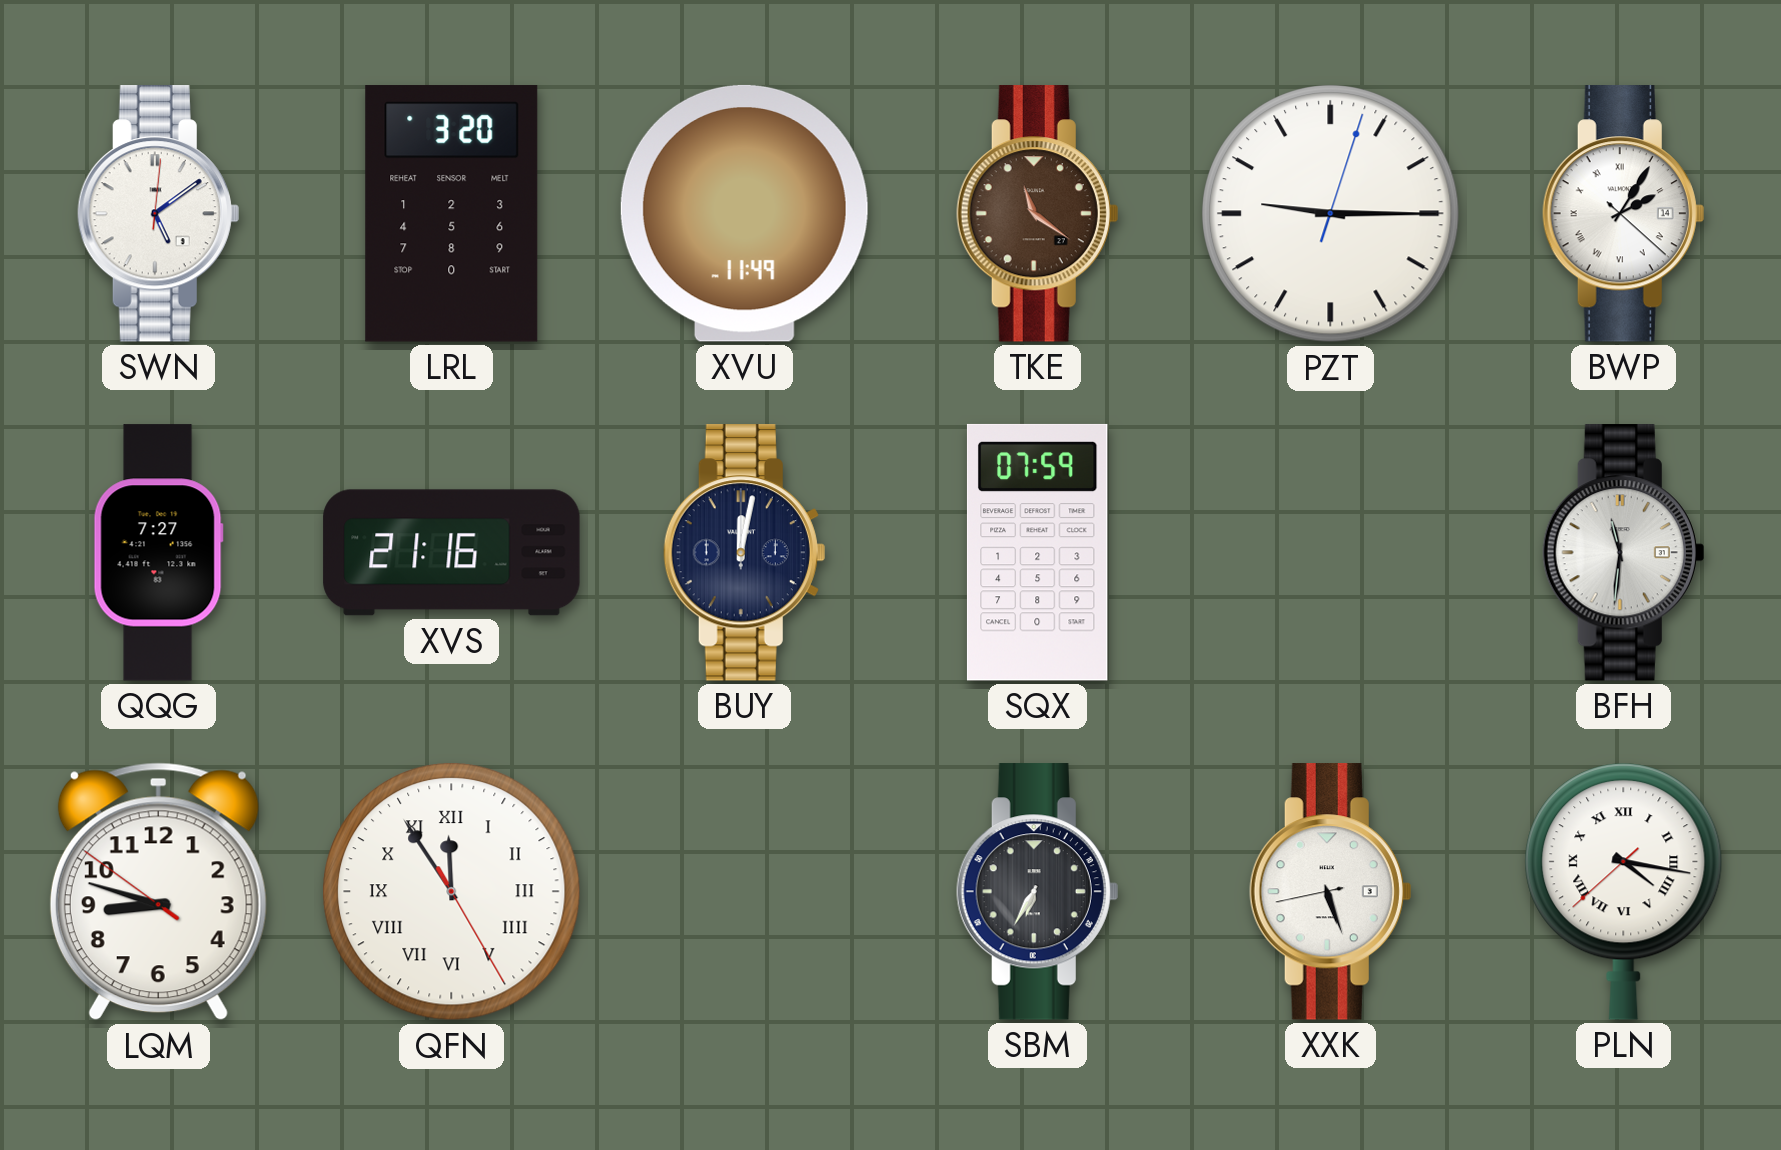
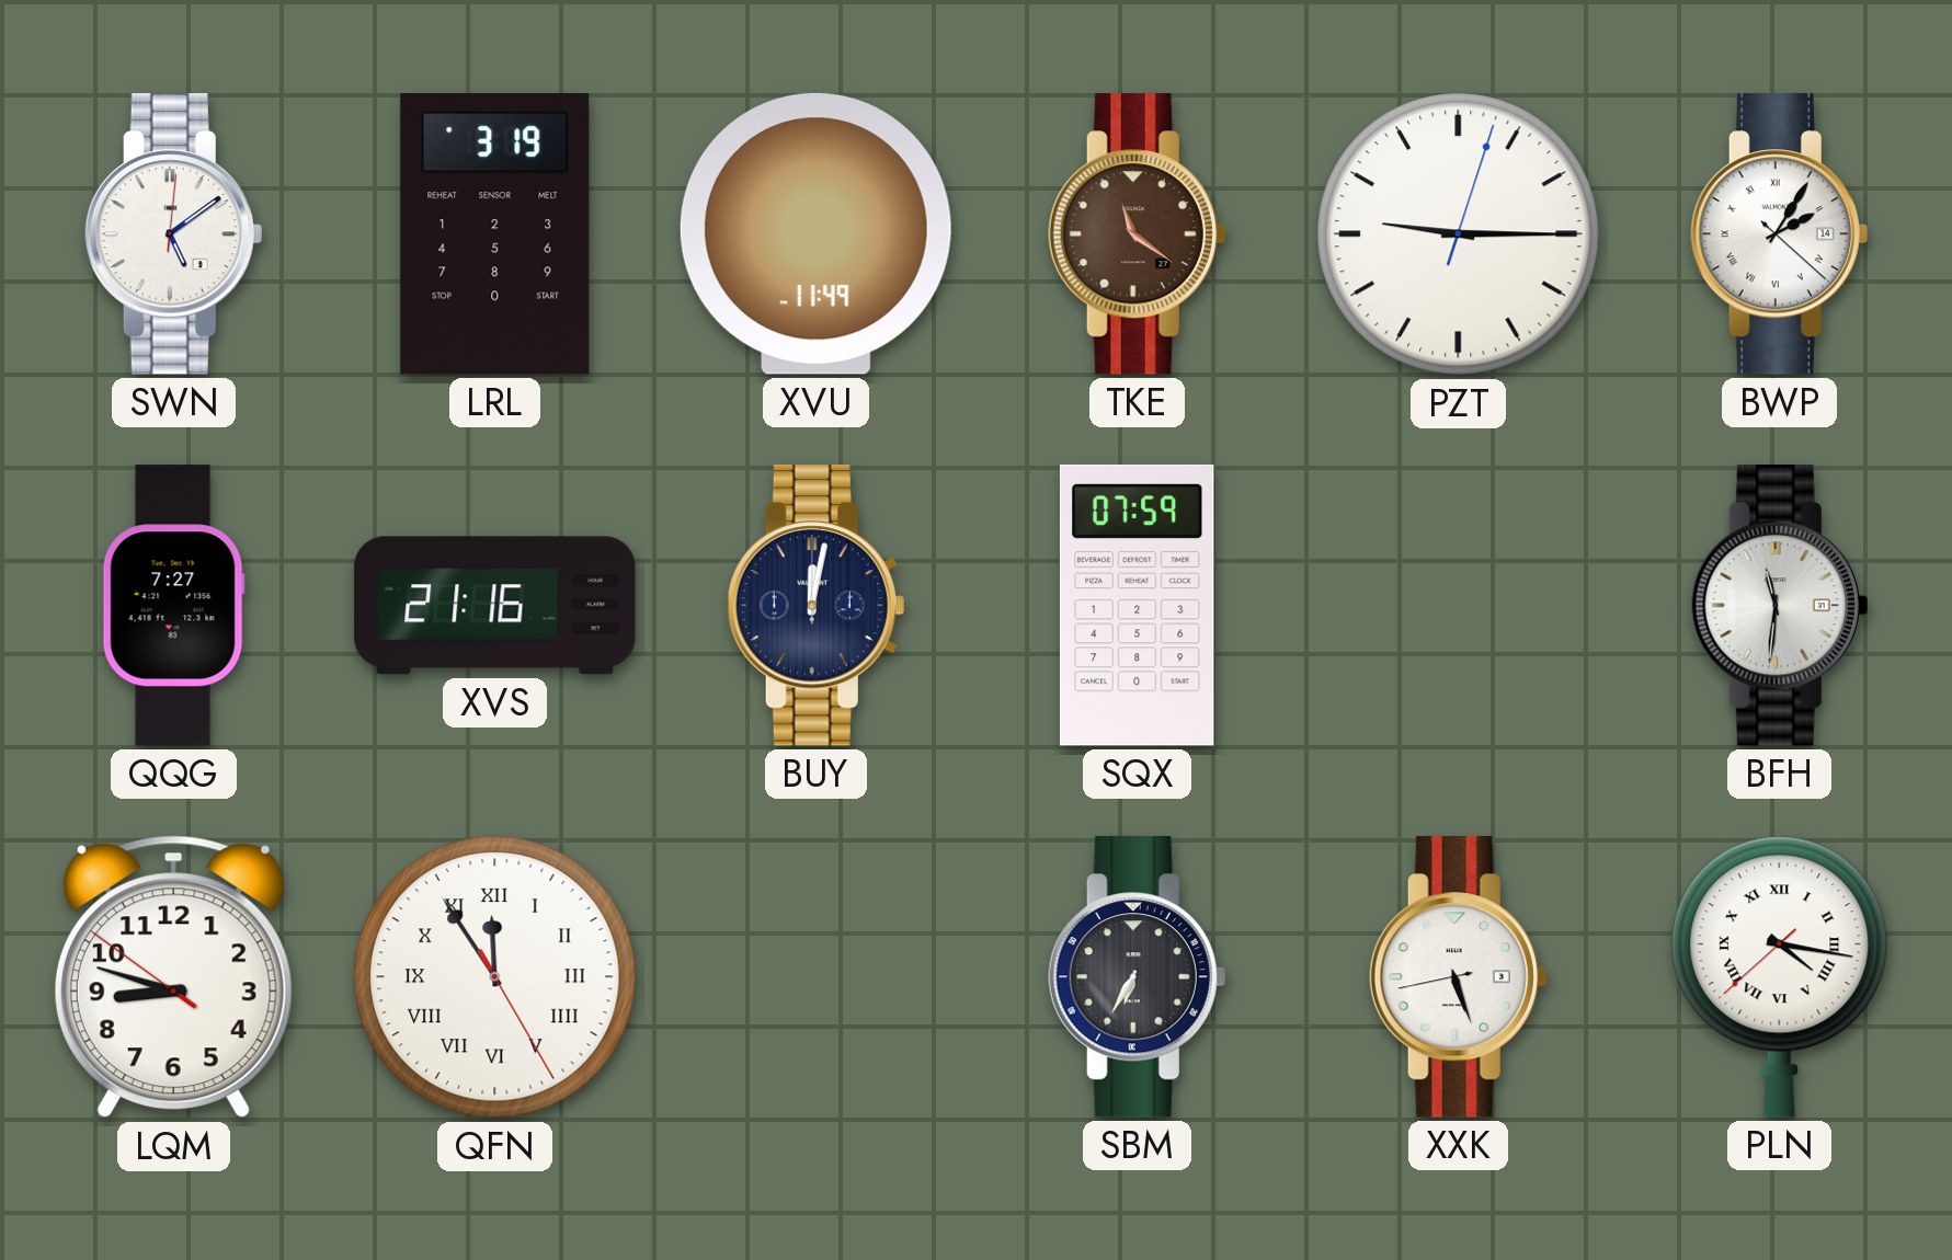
LRL: 3:20 -> 3:19
